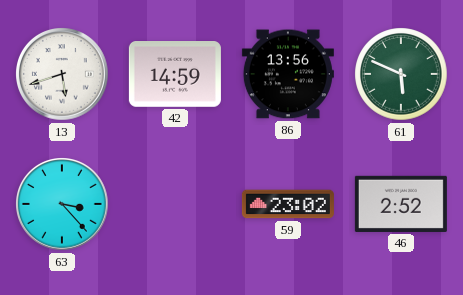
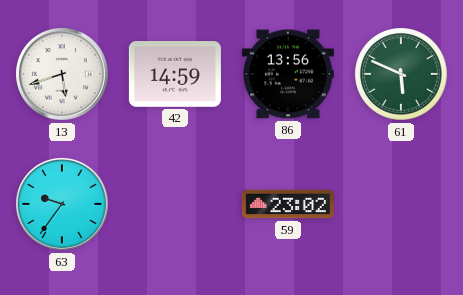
63: 3:23 -> 9:36
46: 2:52 -> none
